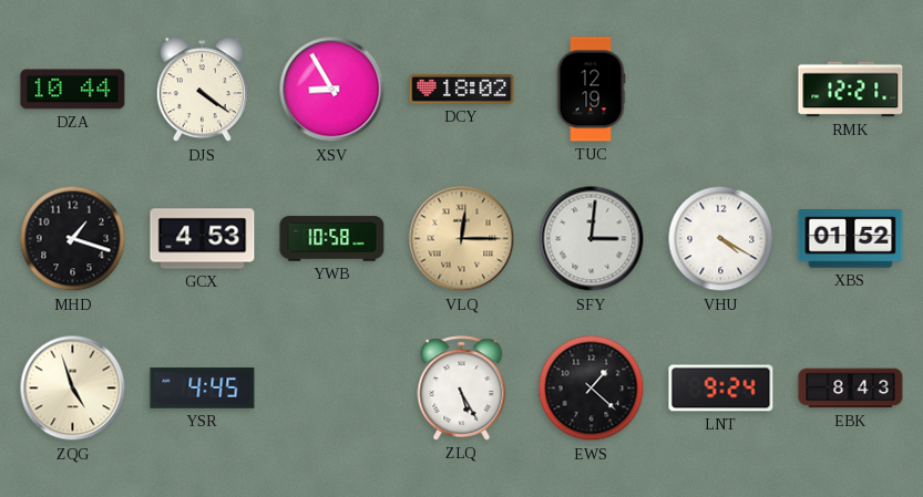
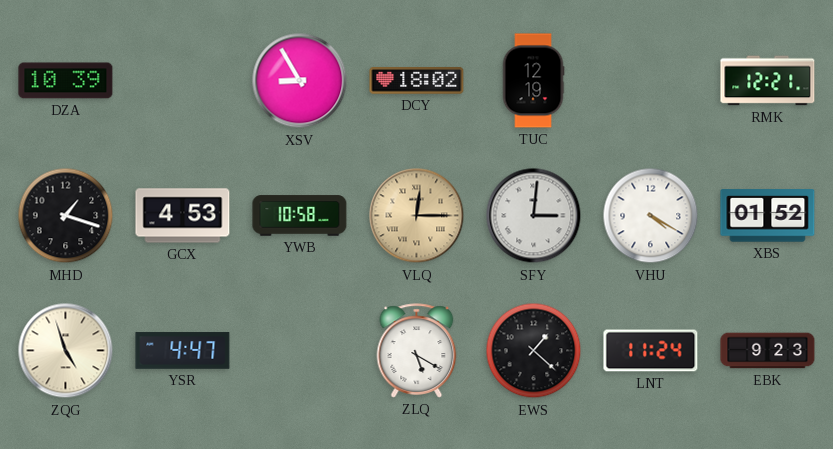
DZA: 10:44 -> 10:39
DJS: 4:21 -> none
YSR: 4:45 -> 4:47
ZLQ: 5:25 -> 5:20
LNT: 9:24 -> 11:24
EBK: 8:43 -> 9:23
